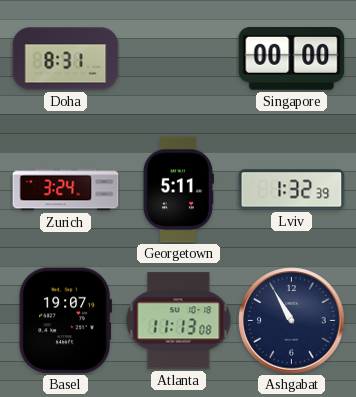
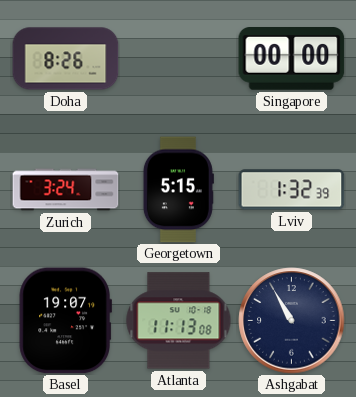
Doha: 8:31 -> 8:26
Georgetown: 5:11 -> 5:15
